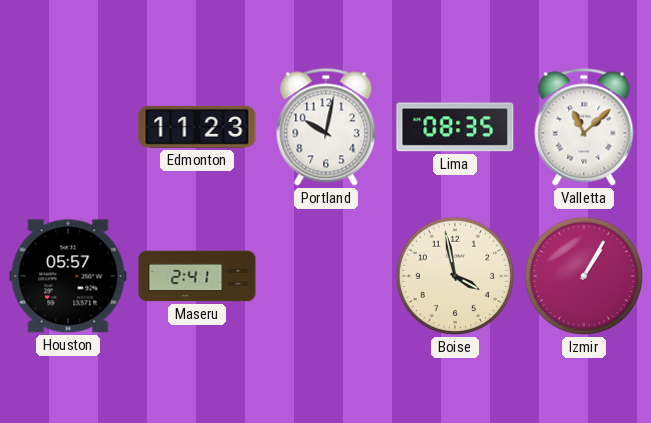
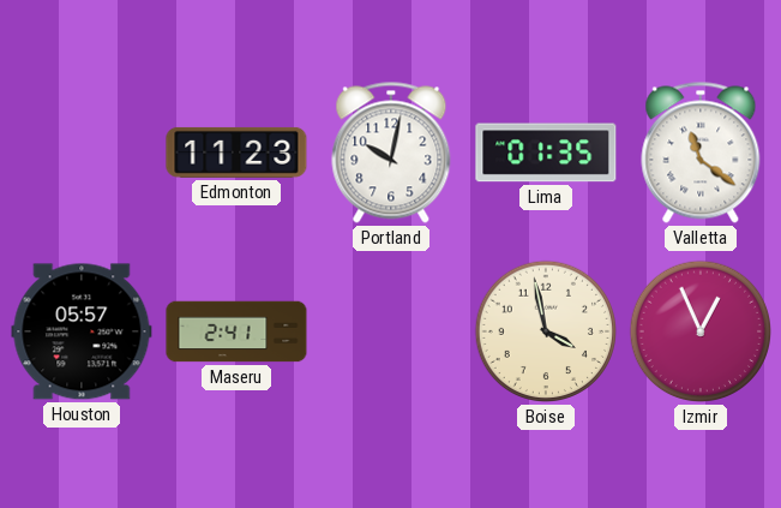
Lima: 08:35 -> 01:35
Valletta: 11:08 -> 11:21
Izmir: 1:05 -> 12:56
